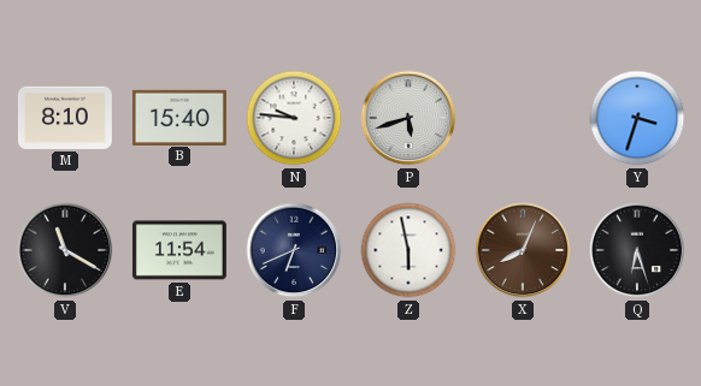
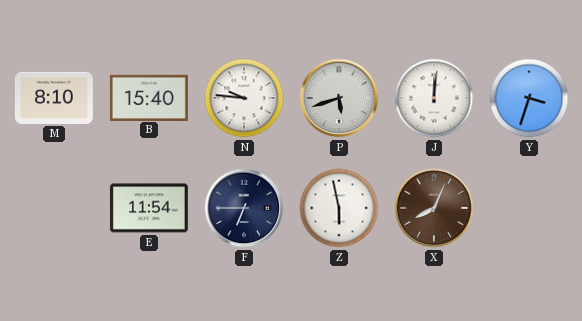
J: none -> 12:01
V: 11:20 -> none
F: 6:41 -> 6:45
Q: 6:27 -> none
